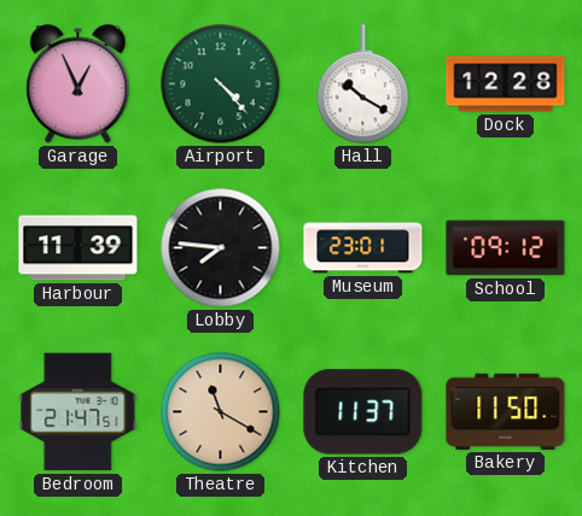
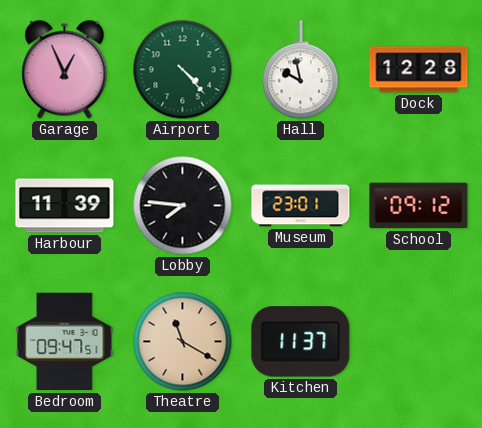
Hall: 10:20 -> 9:58
Bedroom: 21:47 -> 09:47
Bakery: 11:50 -> none
